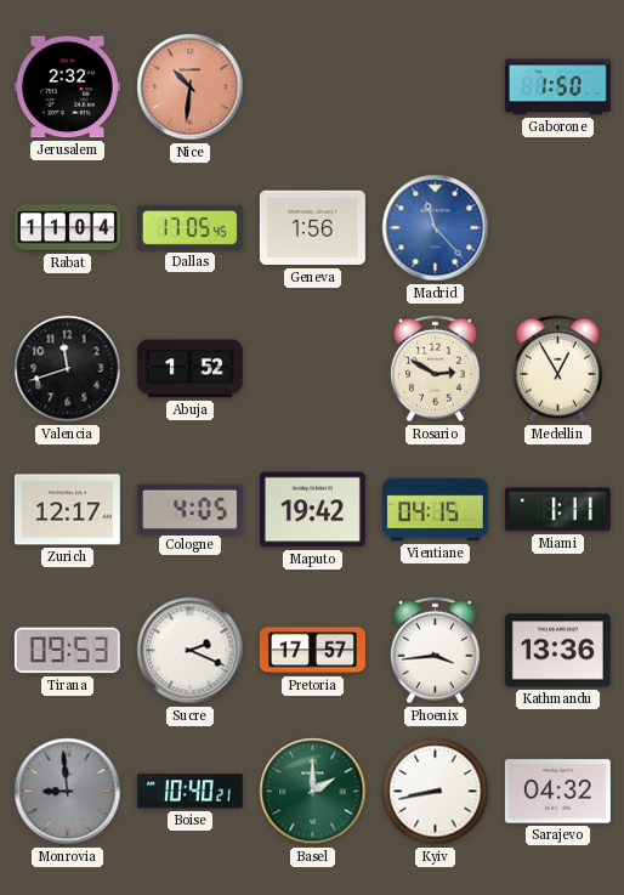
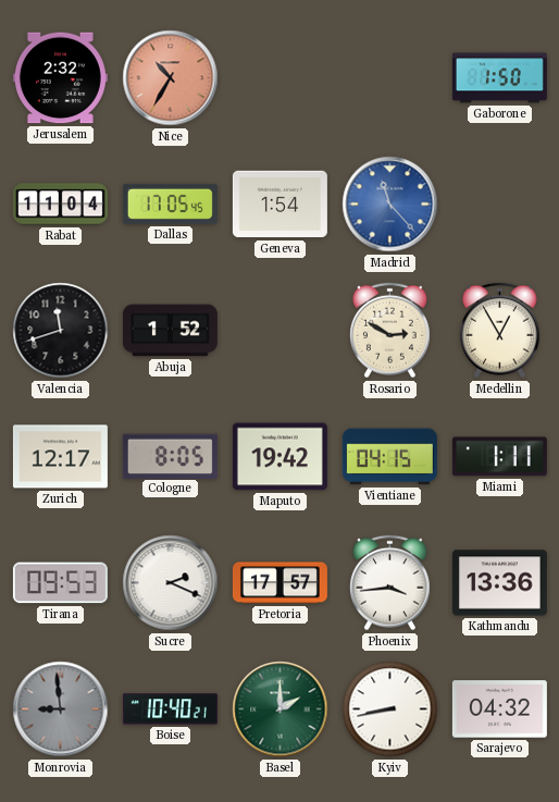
Nice: 10:31 -> 10:35
Geneva: 1:56 -> 1:54
Cologne: 4:05 -> 8:05
